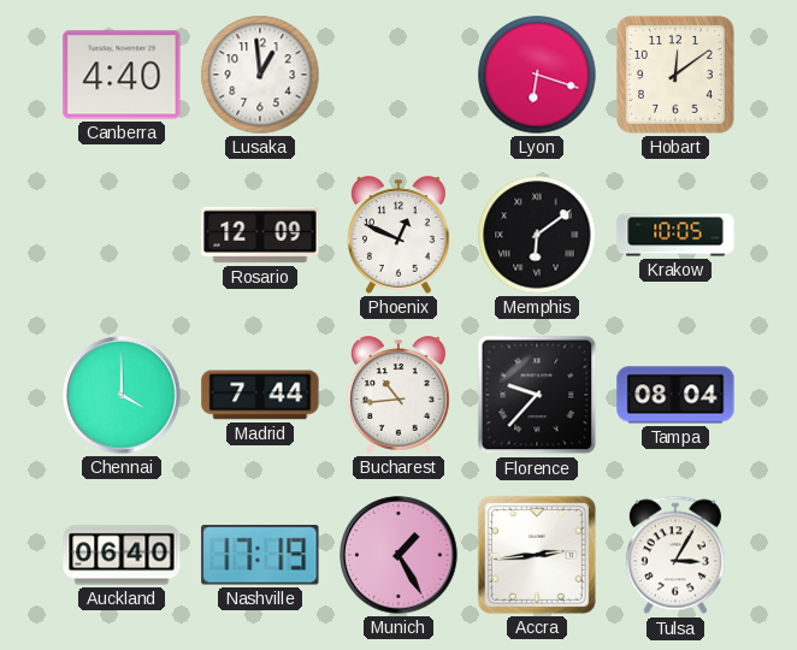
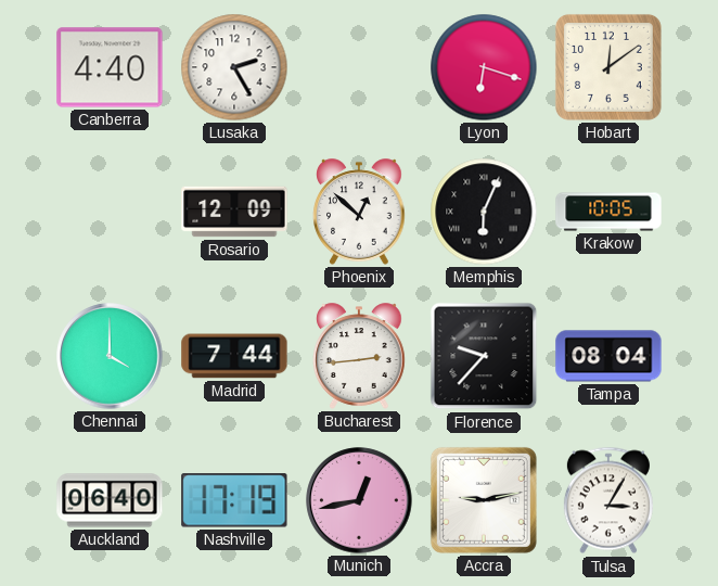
Lusaka: 12:59 -> 2:25
Phoenix: 12:49 -> 12:52
Memphis: 6:09 -> 6:04
Bucharest: 10:44 -> 2:44
Munich: 1:25 -> 12:43
Accra: 2:44 -> 9:13
